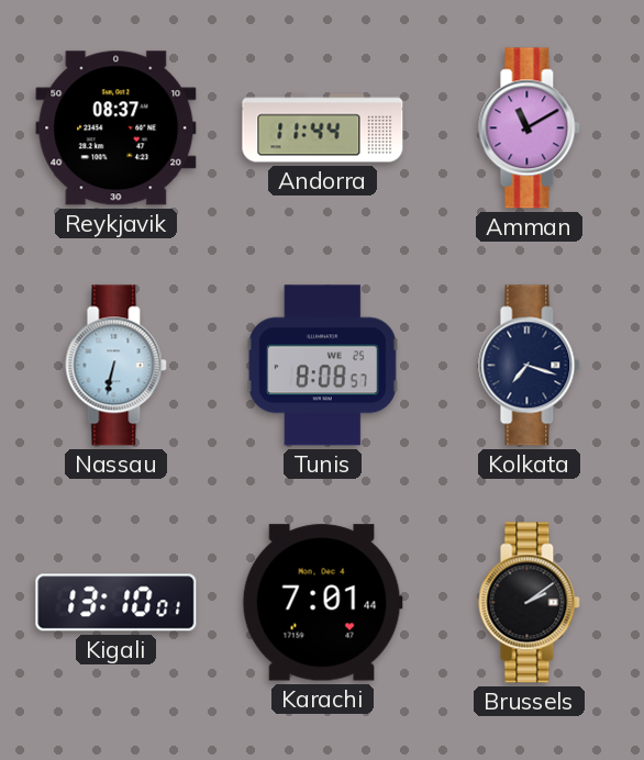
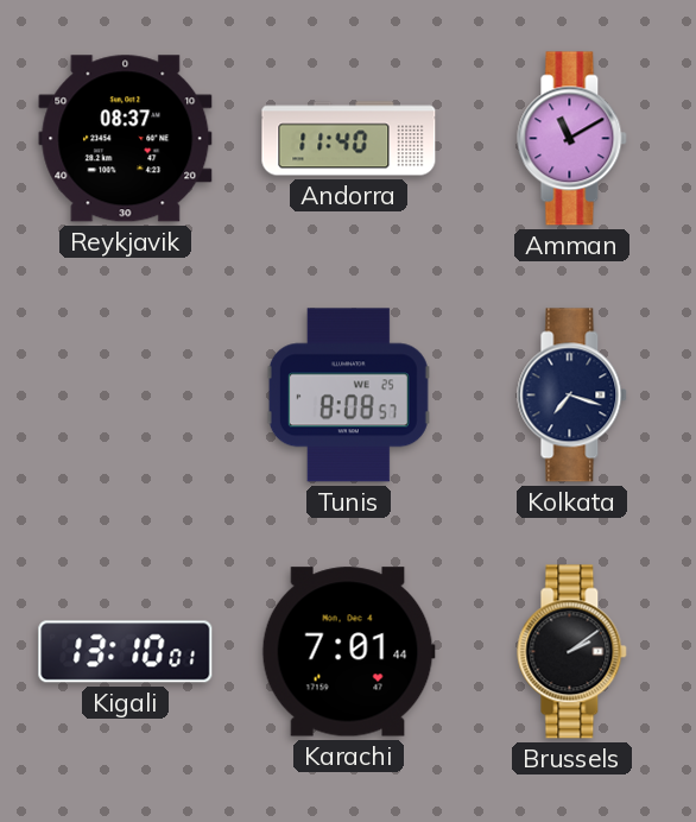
Andorra: 11:44 -> 11:40
Nassau: 6:32 -> none
